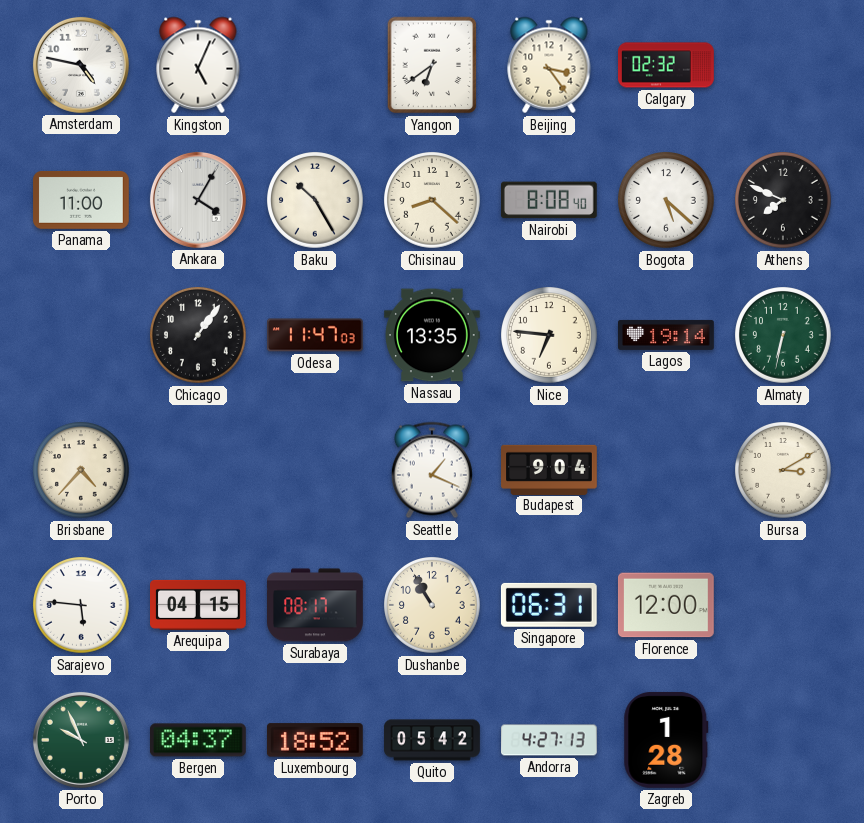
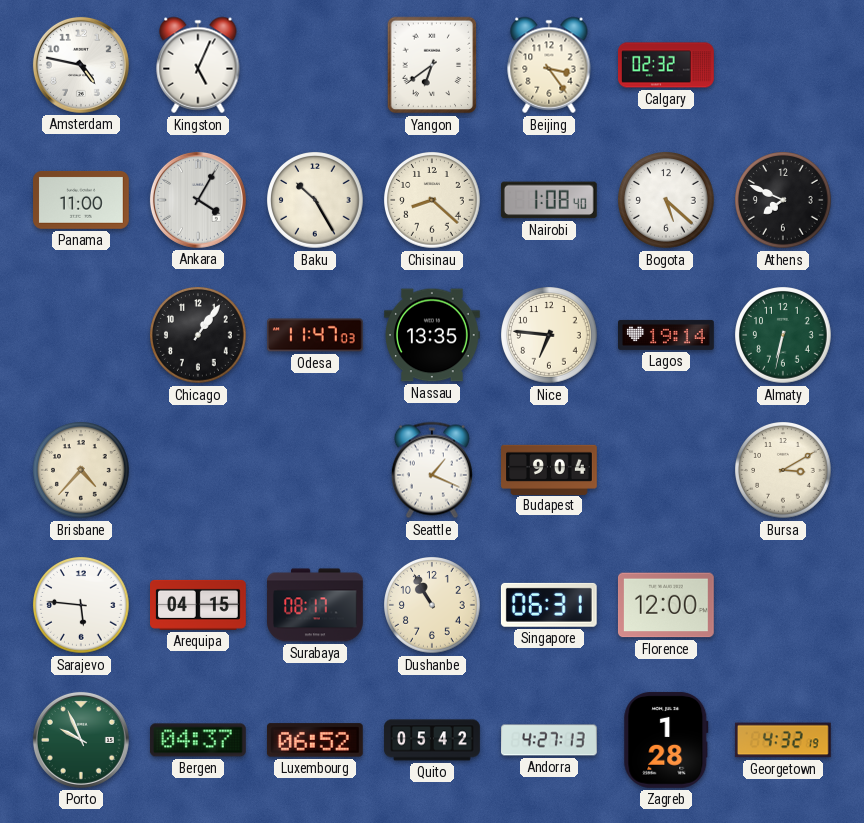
Nairobi: 8:08 -> 1:08
Luxembourg: 18:52 -> 06:52
Georgetown: none -> 4:32
